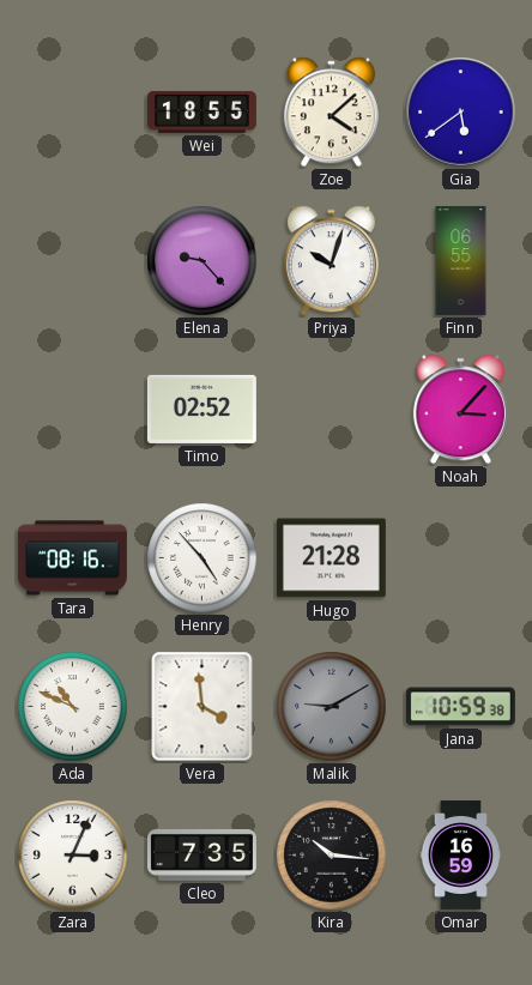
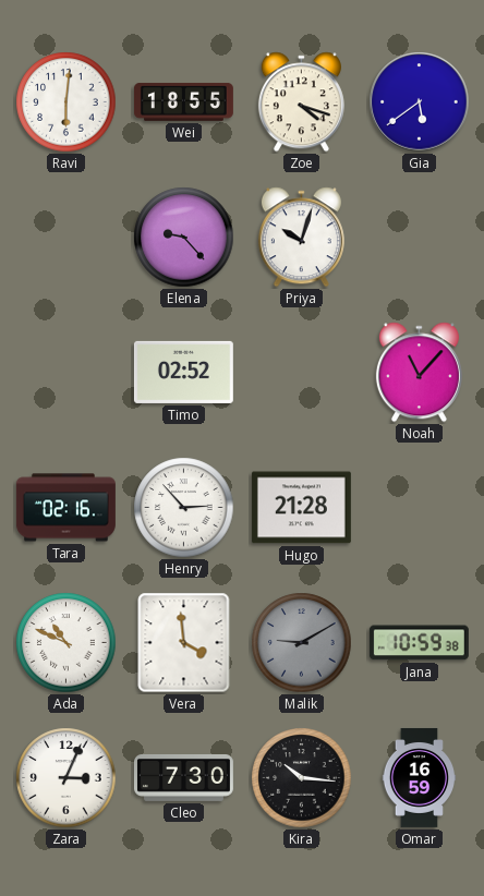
Ravi: none -> 6:01
Zoe: 4:08 -> 4:18
Finn: 06:55 -> none
Noah: 3:07 -> 11:07
Tara: 08:16 -> 02:16
Henry: 4:53 -> 2:53
Cleo: 7:35 -> 7:30
